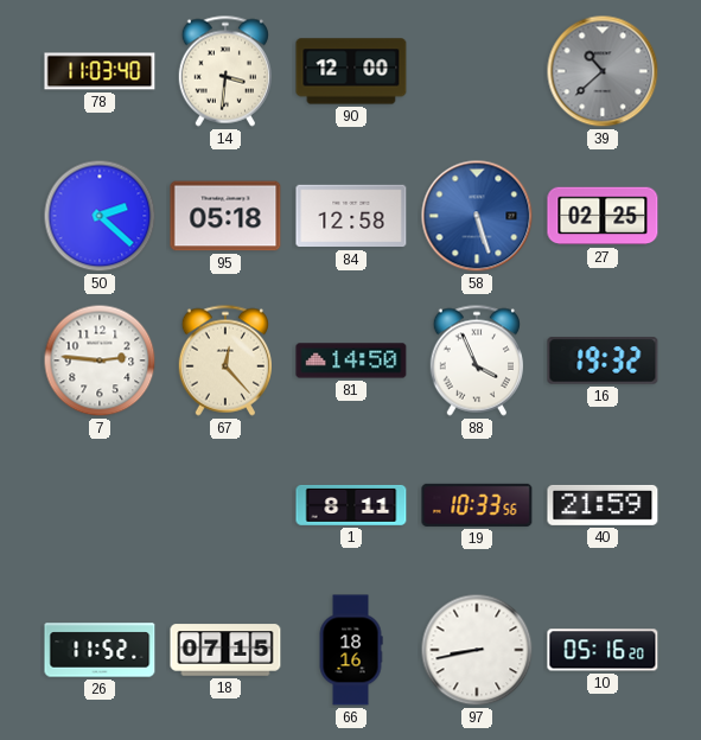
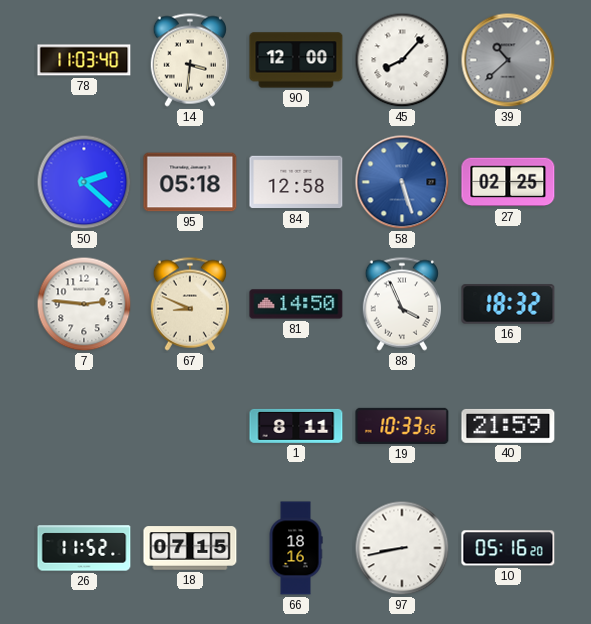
45: none -> 8:07
67: 12:23 -> 8:49
16: 19:32 -> 18:32
